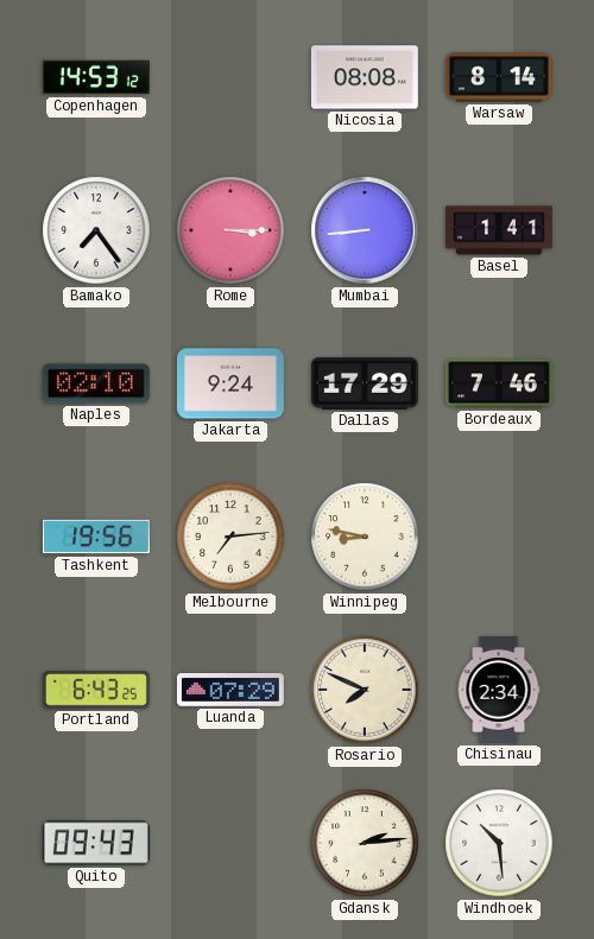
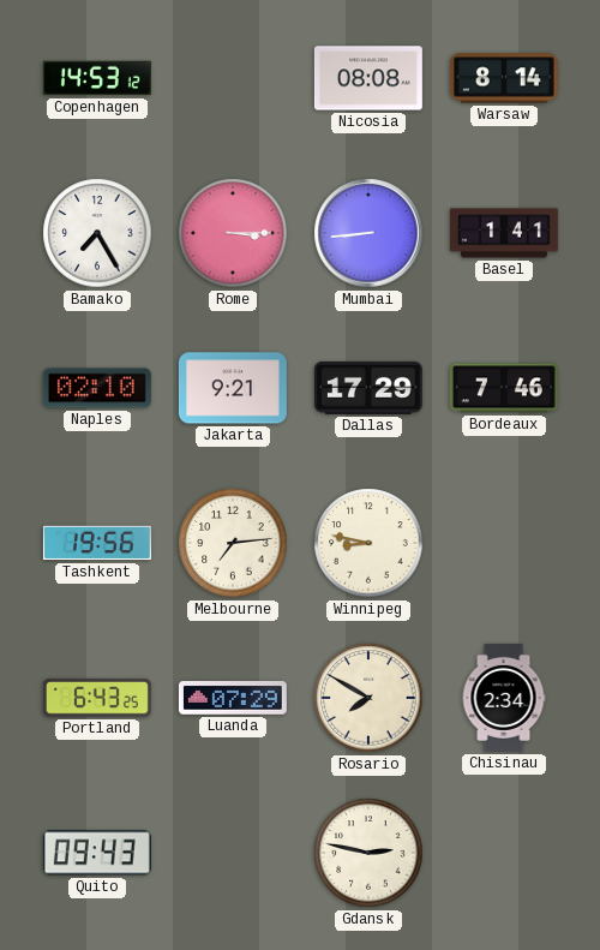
Bamako: 7:24 -> 7:25
Jakarta: 9:24 -> 9:21
Rosario: 7:49 -> 7:50
Gdansk: 2:14 -> 2:47
Windhoek: 10:29 -> none
